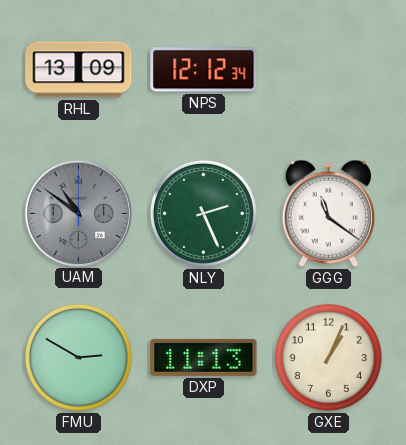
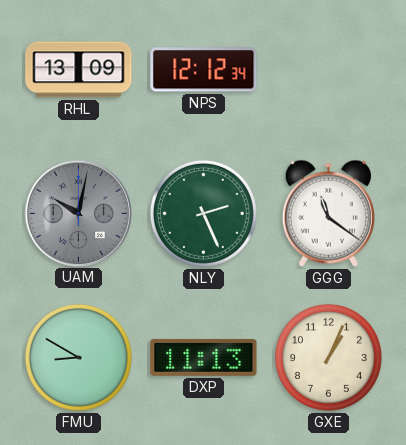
UAM: 10:51 -> 10:02
FMU: 2:50 -> 8:50
